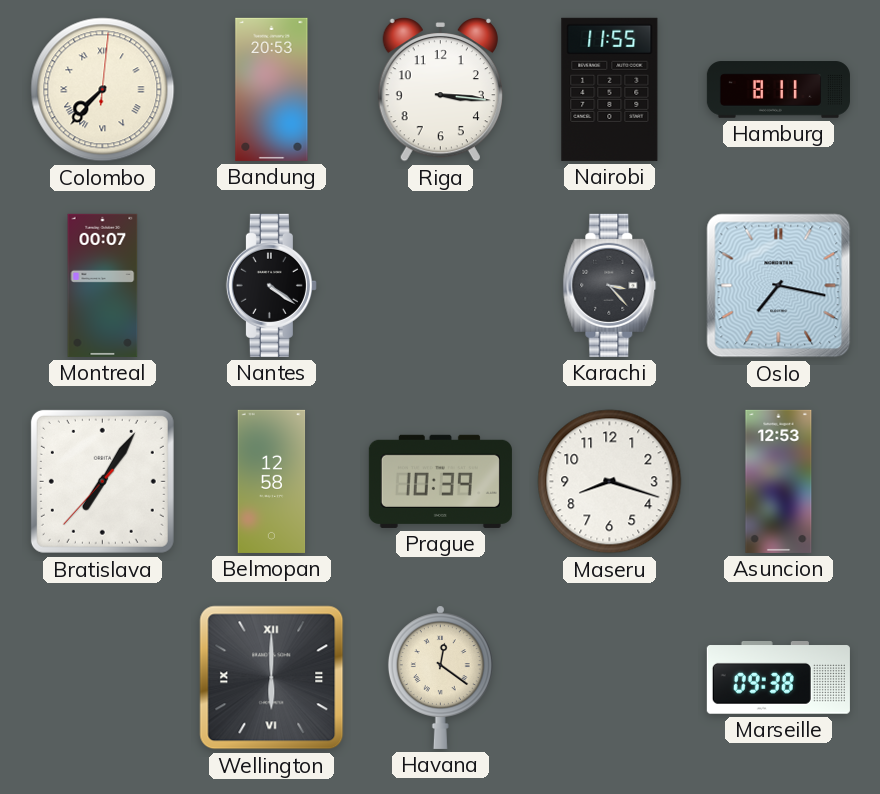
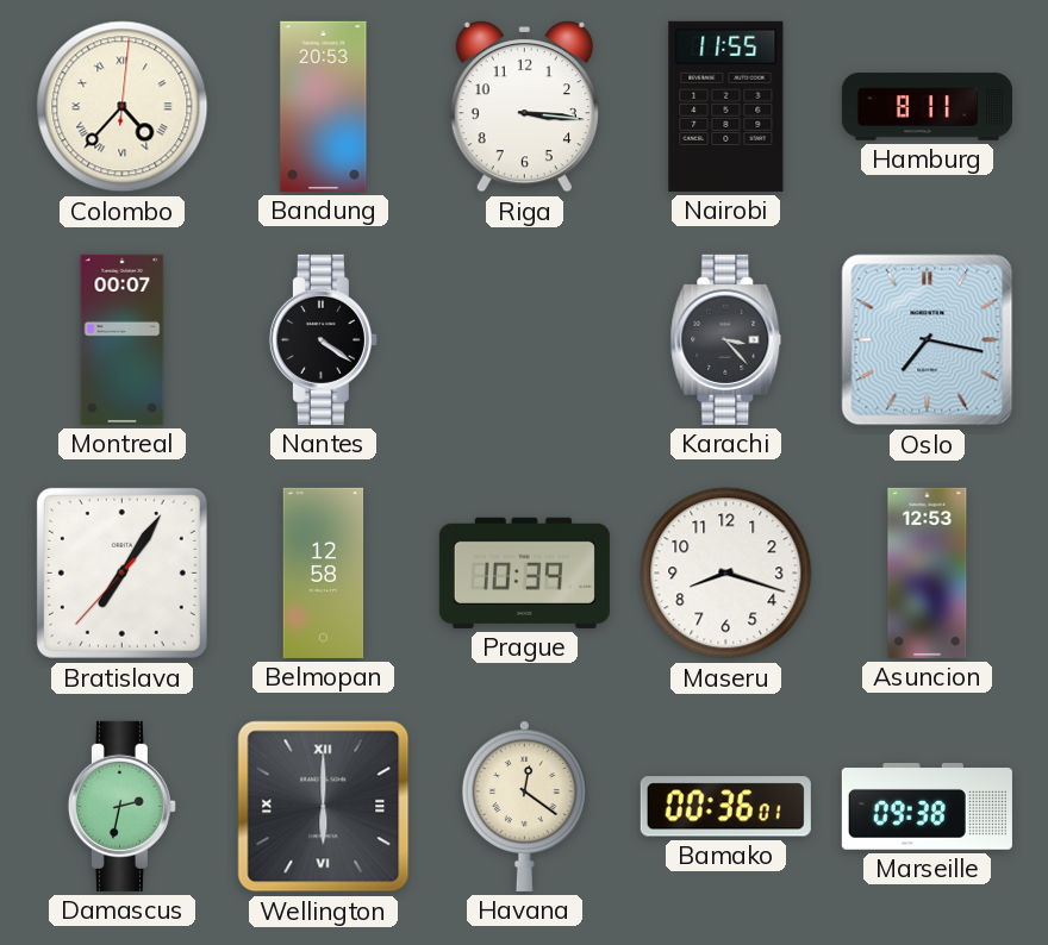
Colombo: 7:37 -> 4:37
Damascus: none -> 2:32
Bamako: none -> 00:36
